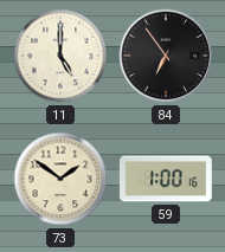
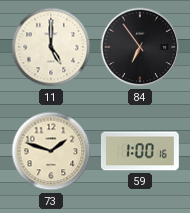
73: 1:51 -> 1:48
